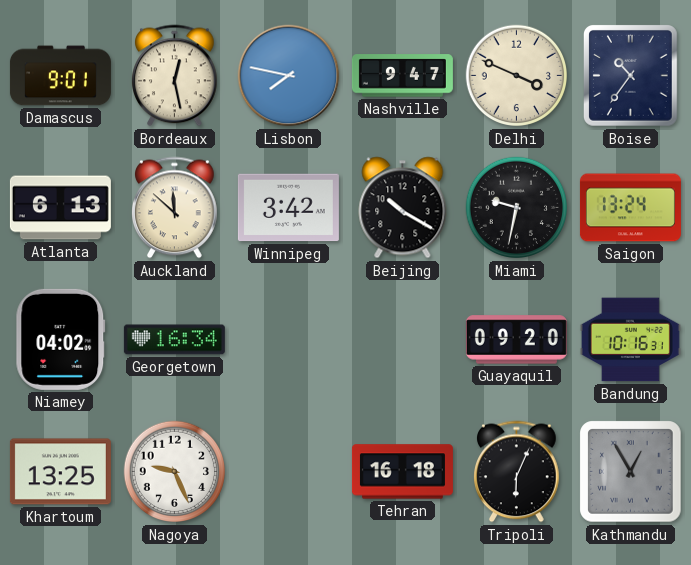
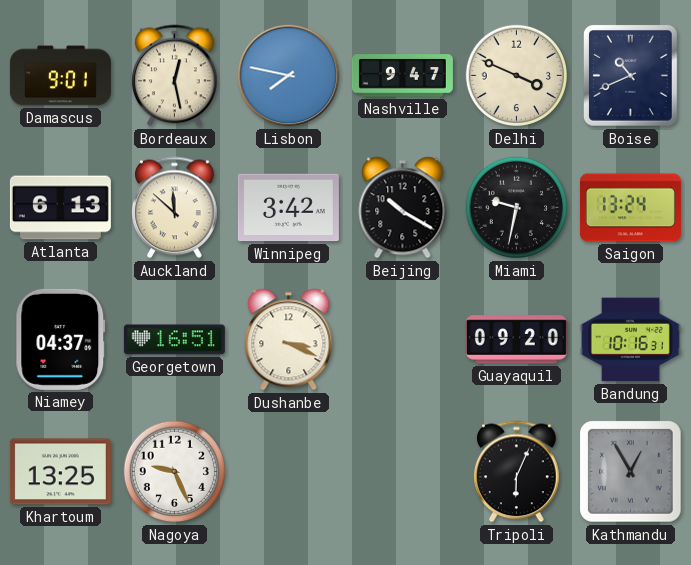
Boise: 10:36 -> 10:41
Niamey: 04:02 -> 04:37
Georgetown: 16:34 -> 16:51
Dushanbe: none -> 3:19
Tehran: 16:18 -> none
